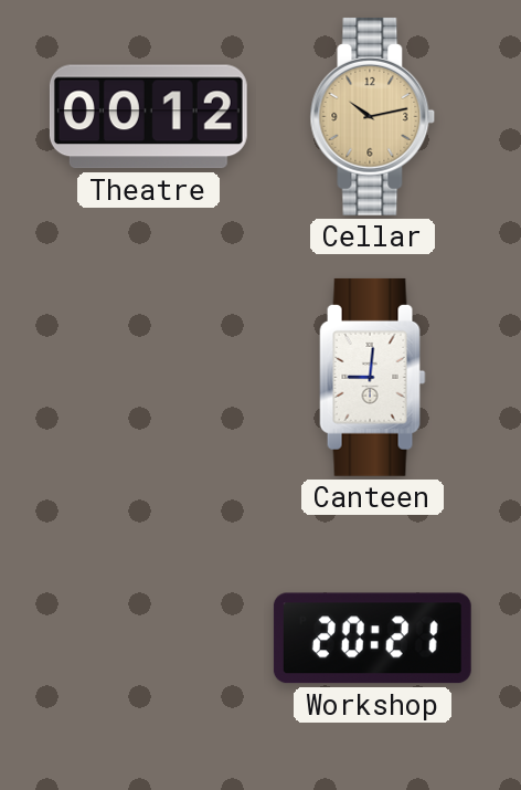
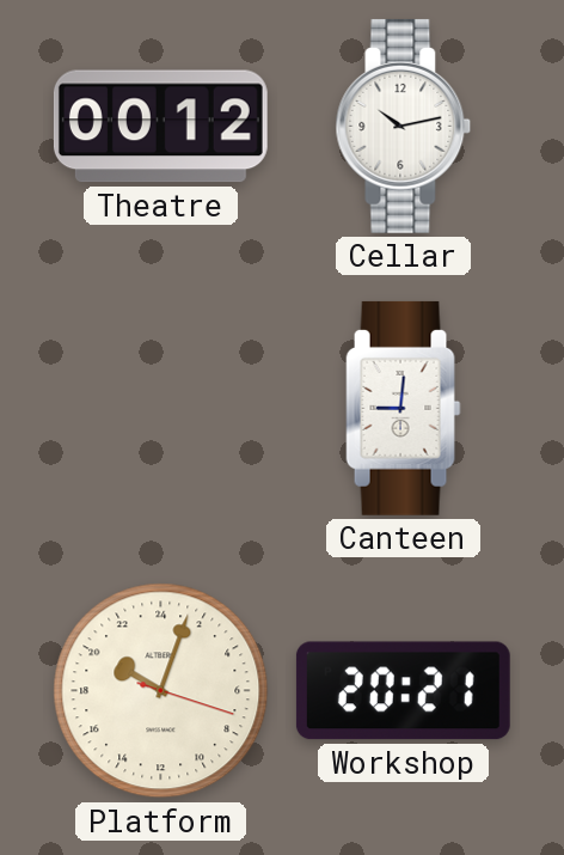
Cellar dial: champagne -> white
Platform: none -> 20:03
